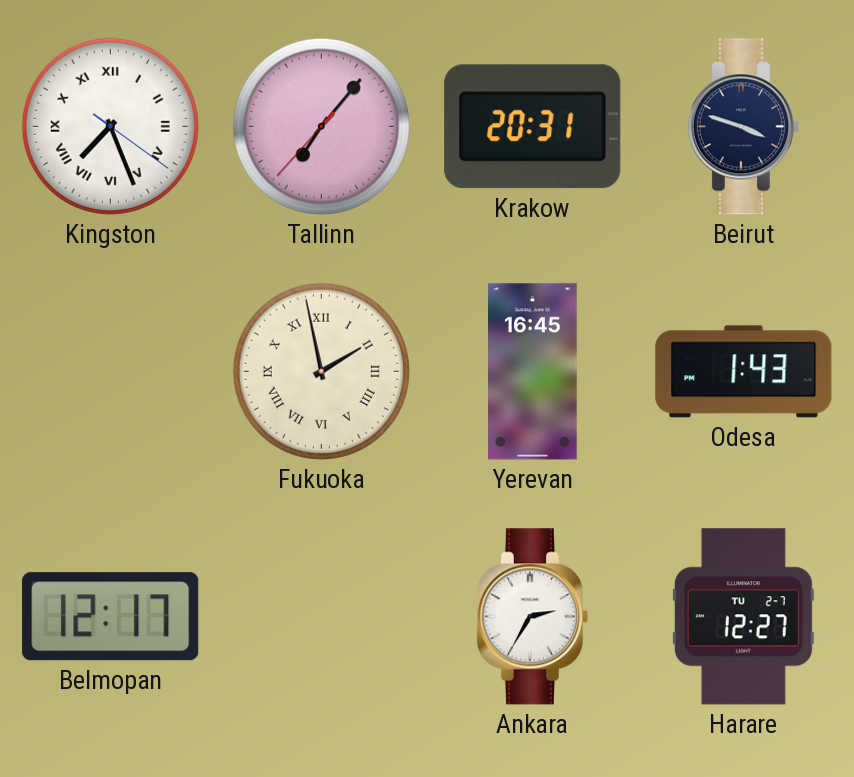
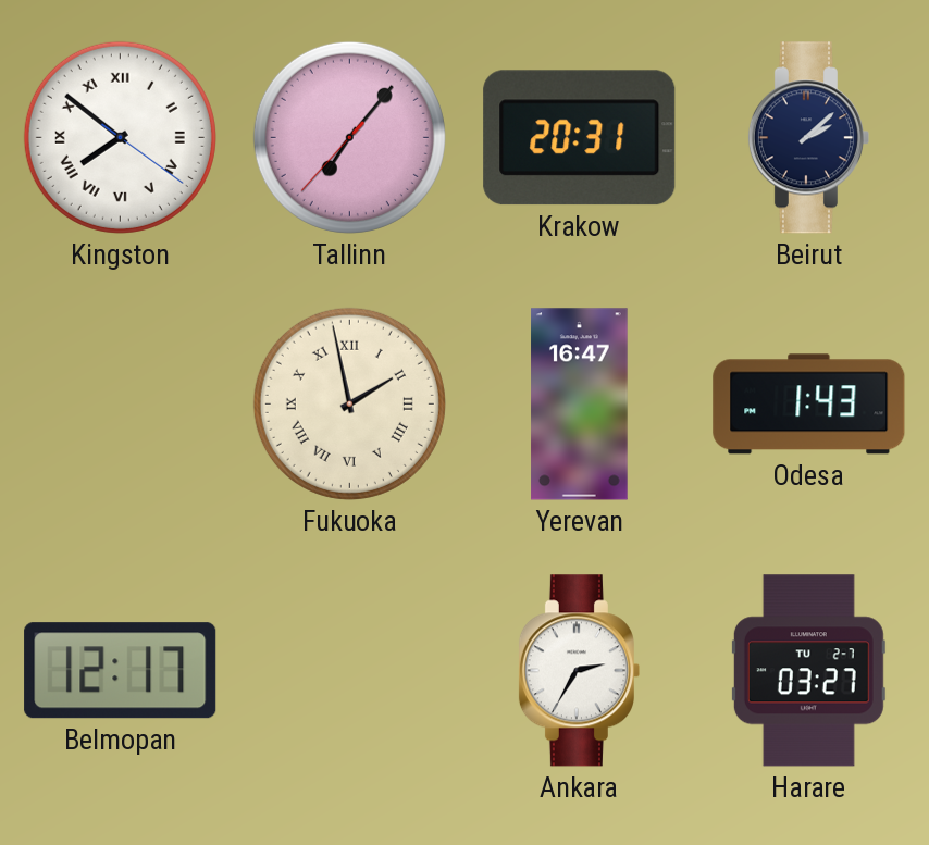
Kingston: 7:26 -> 7:51
Beirut: 3:48 -> 2:08
Yerevan: 16:45 -> 16:47
Harare: 12:27 -> 03:27
